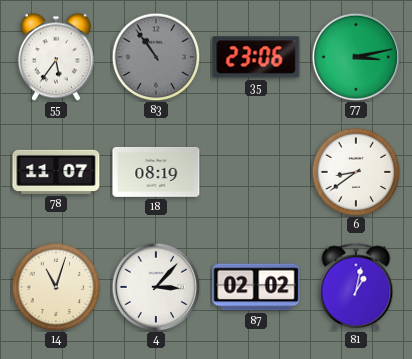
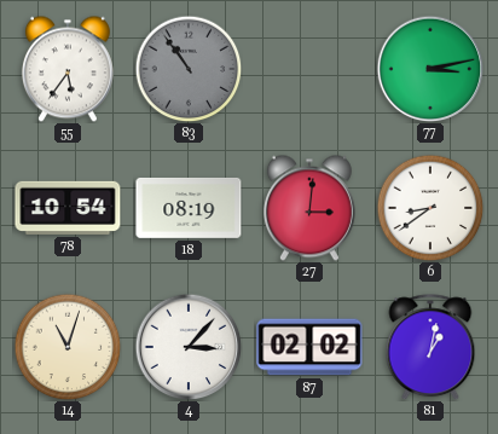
35: 23:06 -> none
78: 11:07 -> 10:54
27: none -> 3:01
